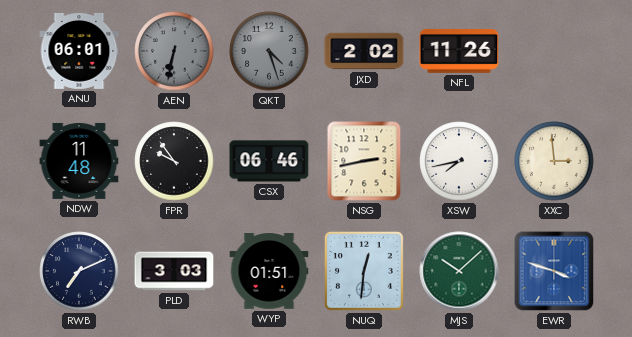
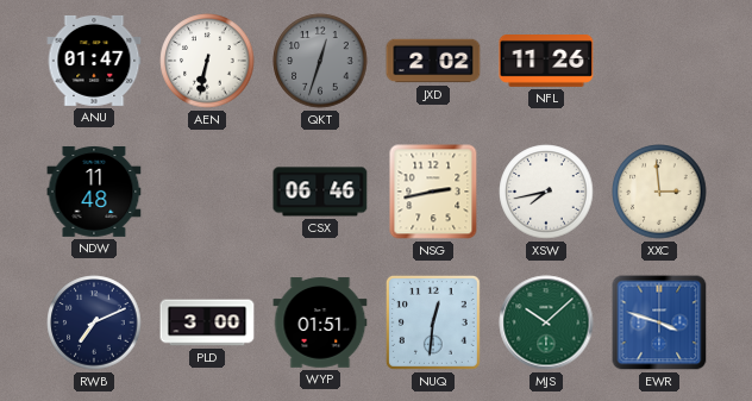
ANU: 06:01 -> 01:47
AEN dial: grey -> white
QKT: 4:27 -> 12:33
FPR: 9:54 -> none
PLD: 3:03 -> 3:00
